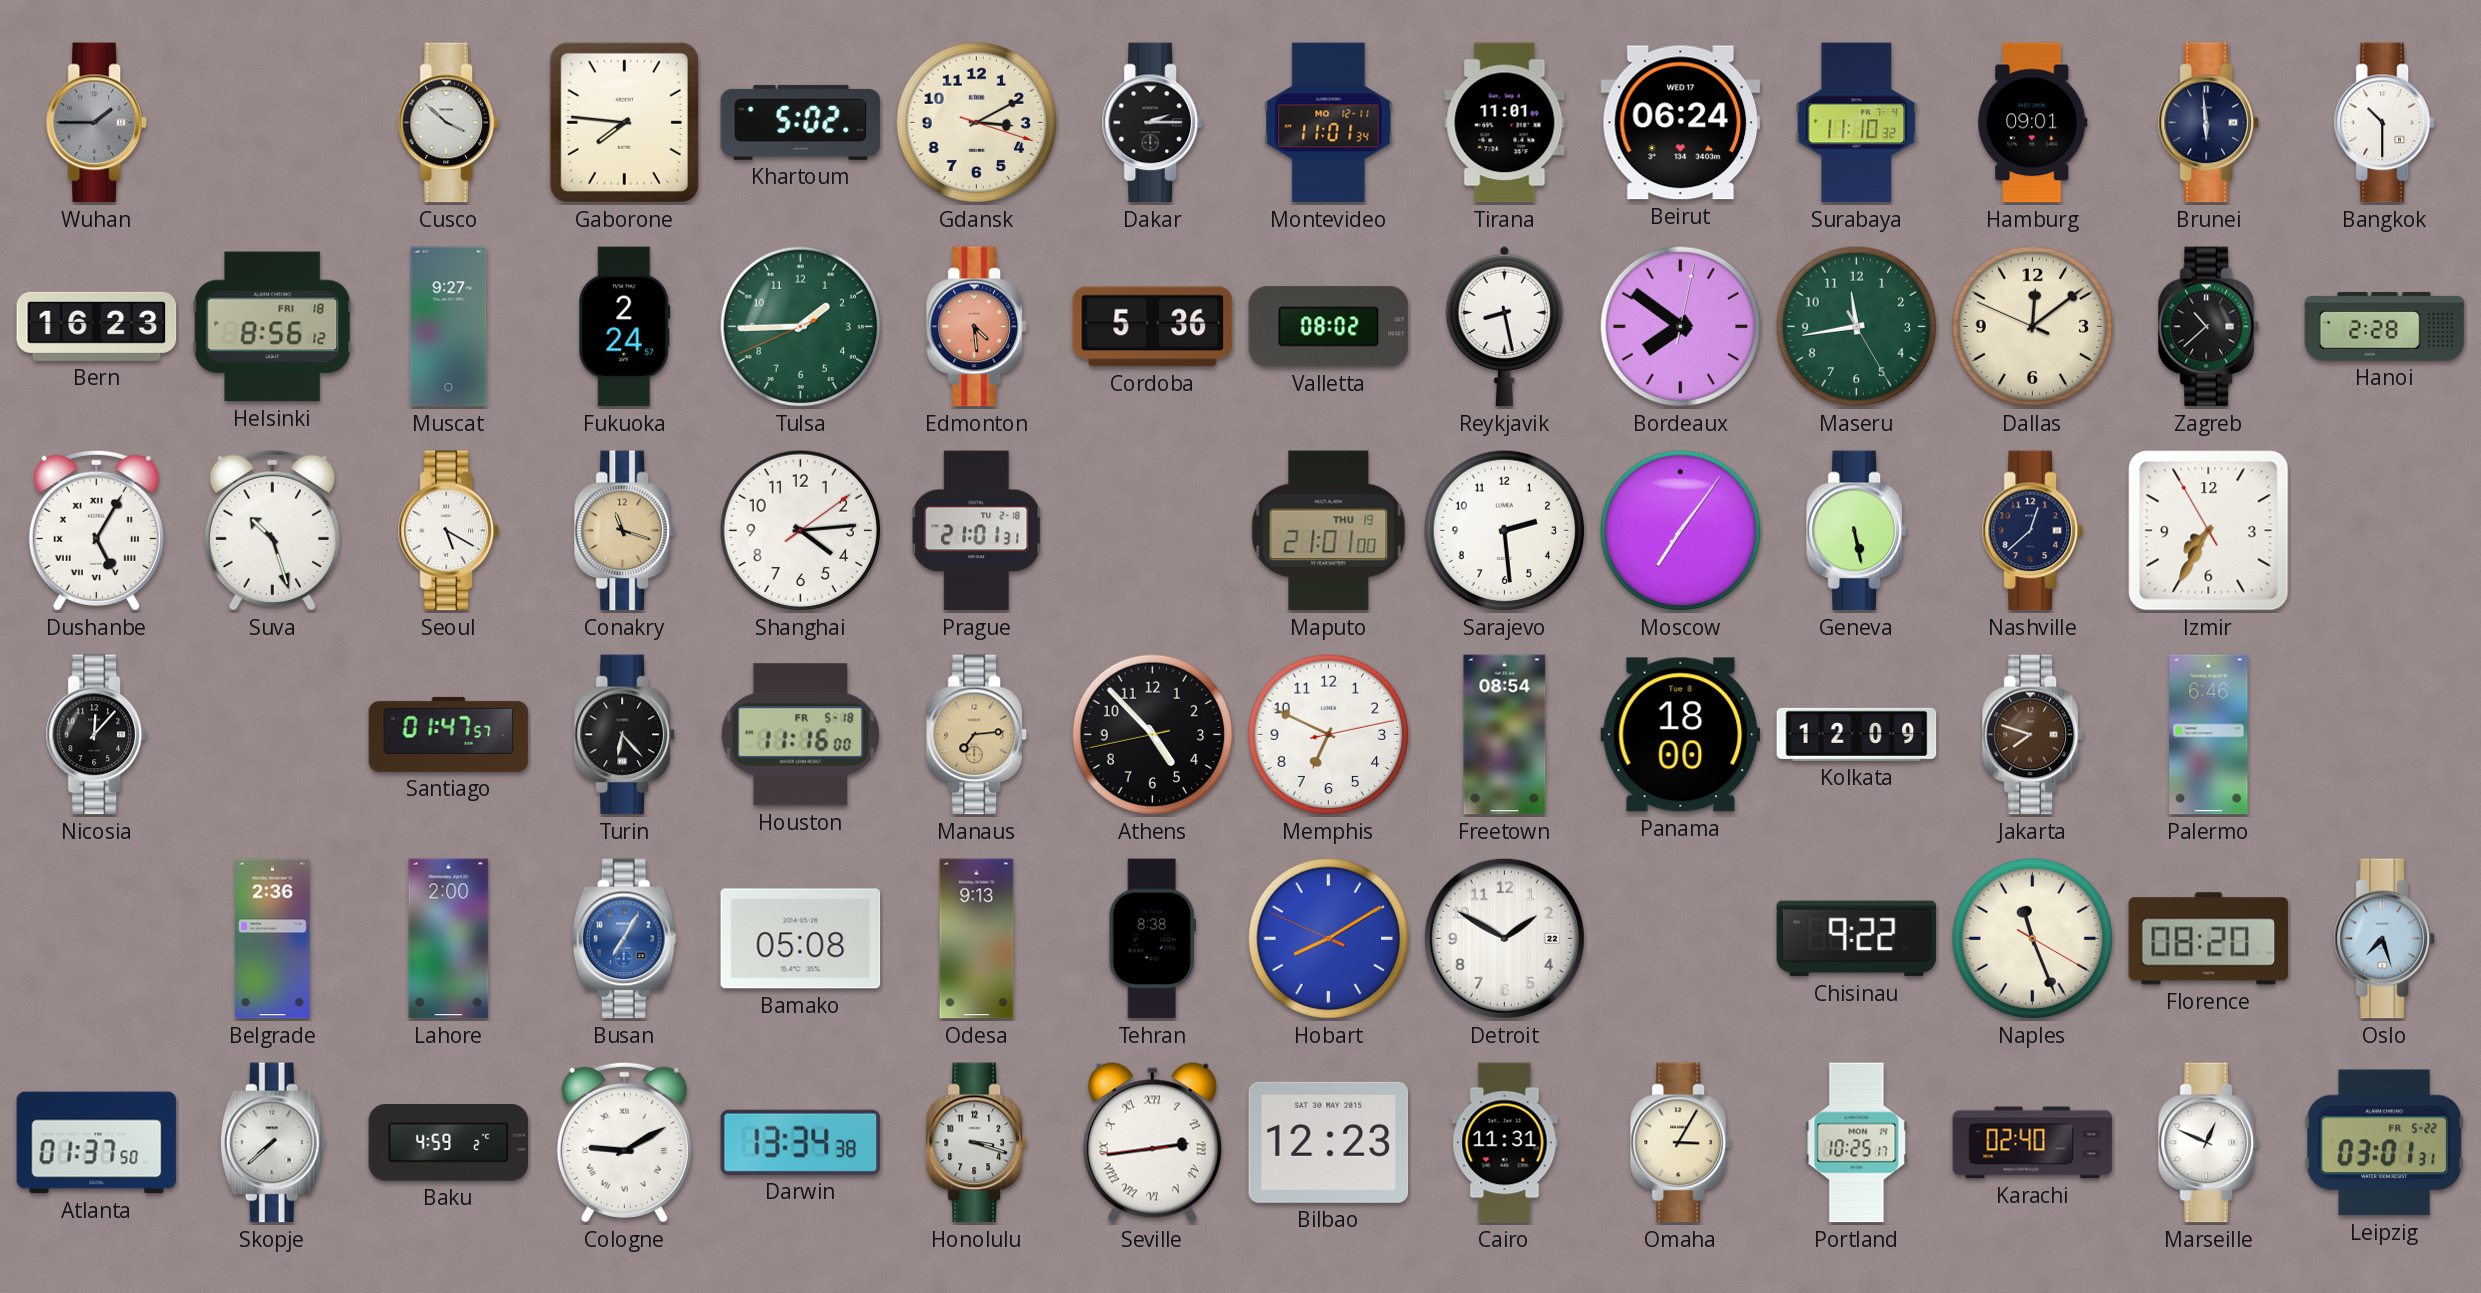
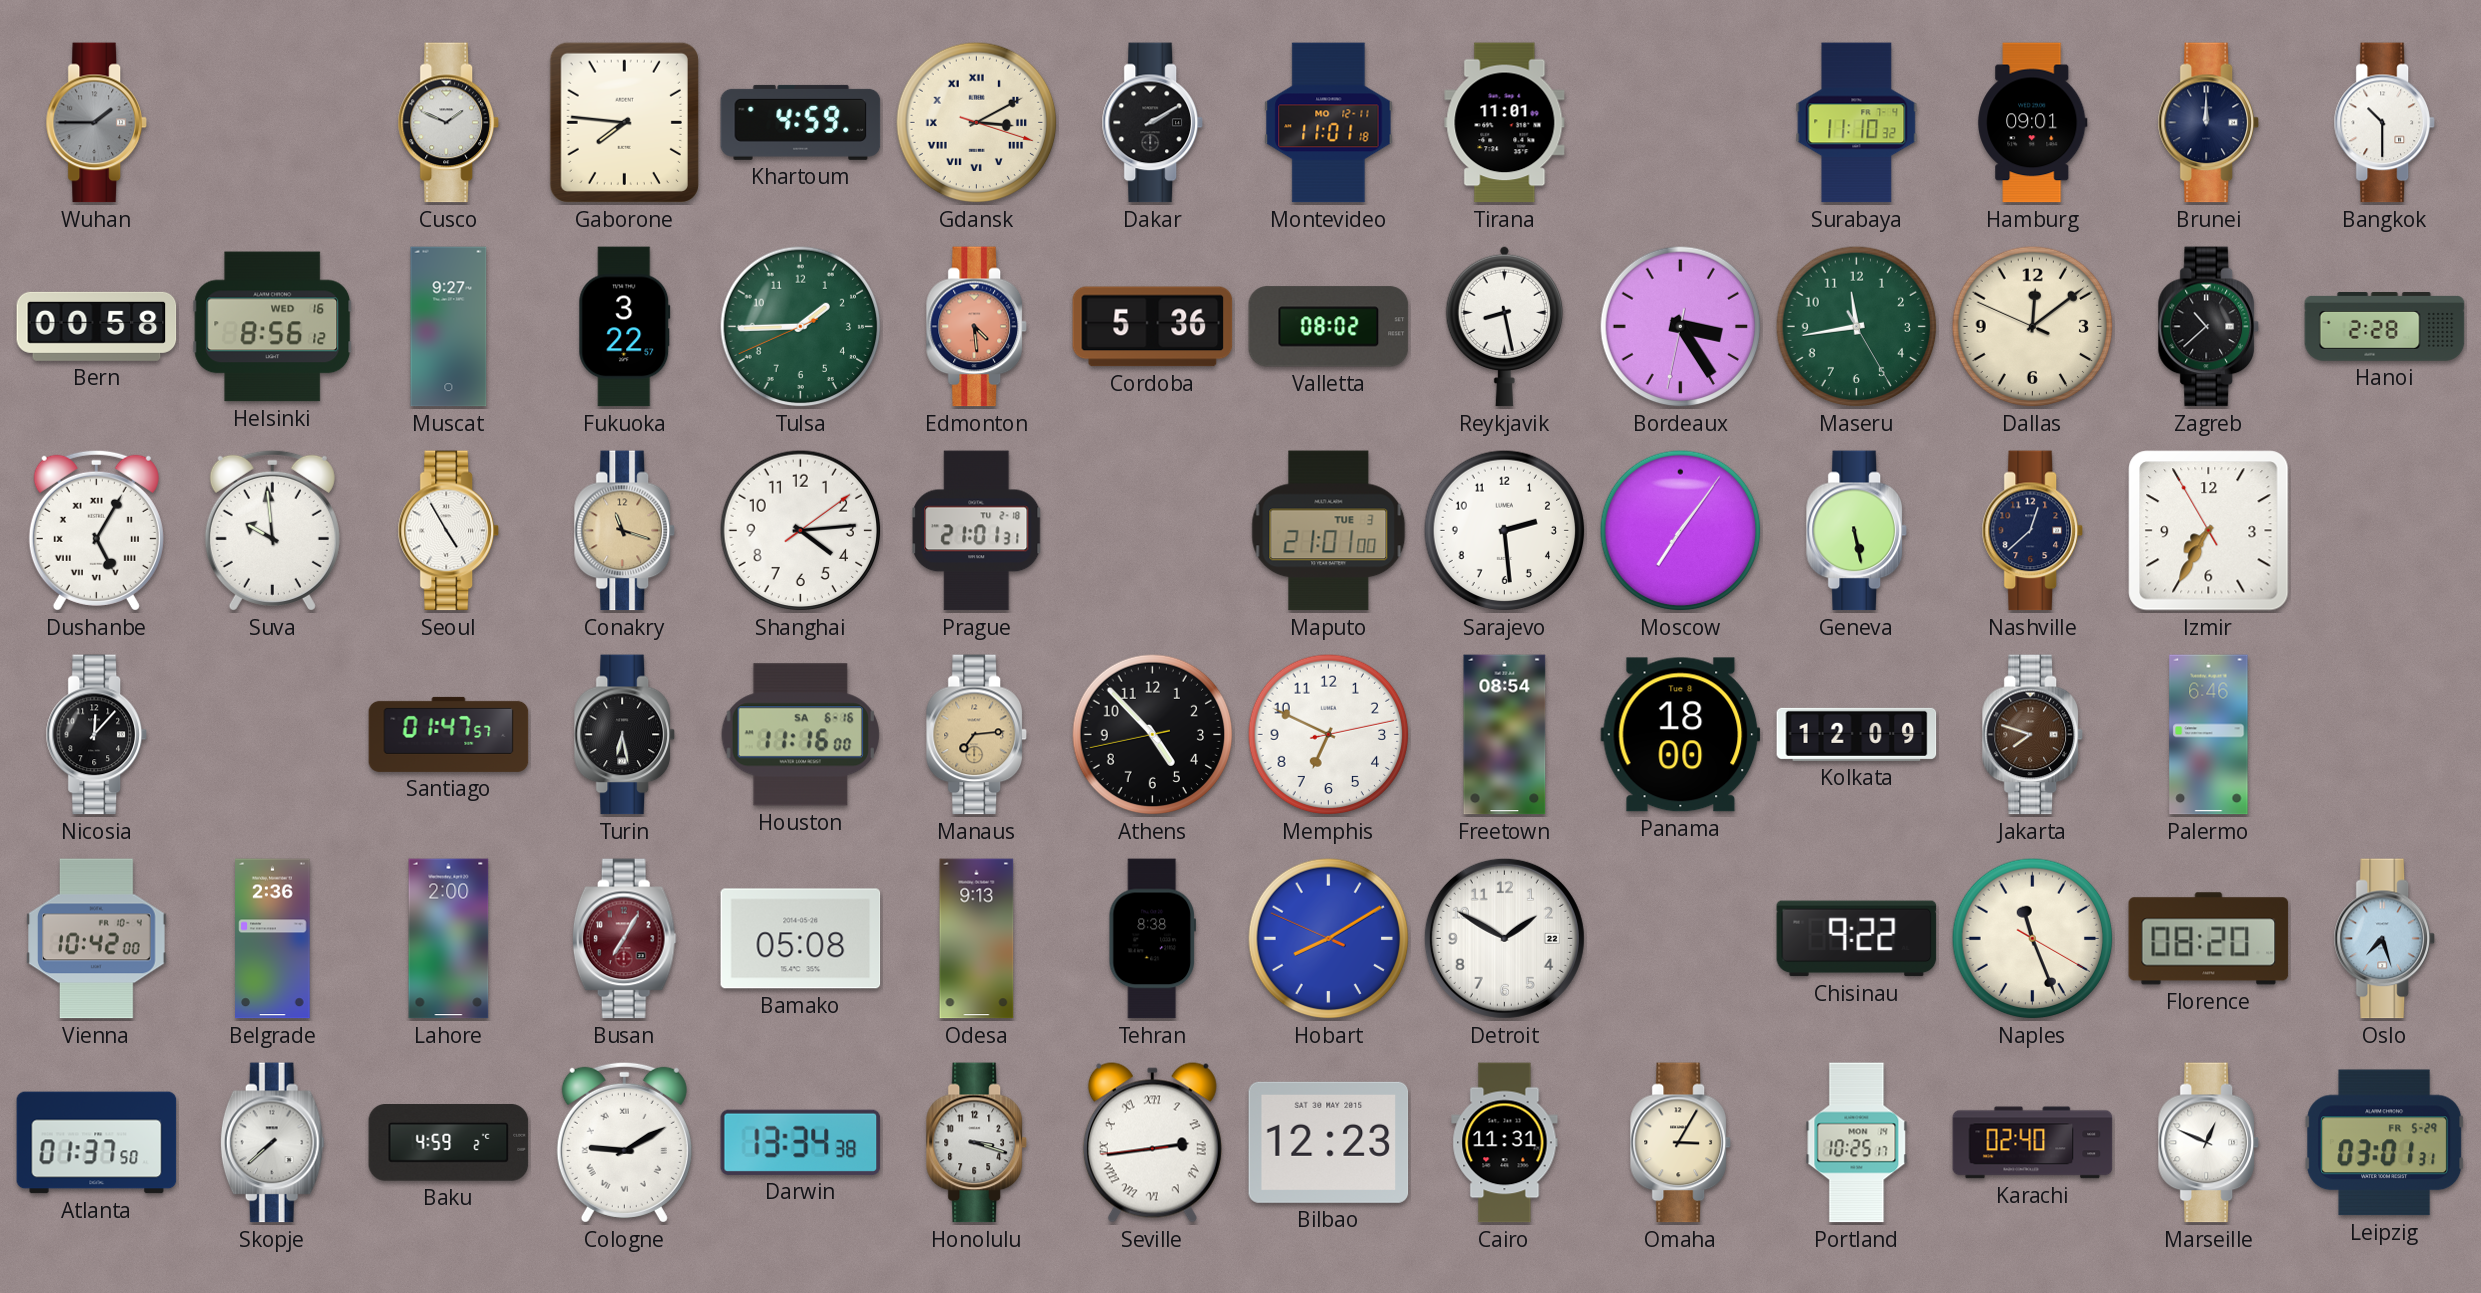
Cusco: 3:52 -> 1:49
Khartoum: 5:02 -> 4:59
Gdansk numerals: Arabic -> Roman
Dakar: 2:15 -> 2:10
Montevideo: 11:01:34 -> 11:01:18
Beirut: 06:24 -> none
Brunei: 5:59 -> 12:00
Bern: 16:23 -> 00:58
Helsinki date: FRI 18 -> WED 16
Fukuoka: 2:24 -> 3:22
Bordeaux: 7:51 -> 3:24
Suva: 10:27 -> 9:59
Seoul: 5:20 -> 4:55
Maputo date: THU 19 -> TUE 3
Turin: 6:23 -> 6:28
Houston date: FR 5-18 -> SA 6-16
Vienna: none -> 10:42
Busan dial: blue -> burgundy
Leipzig date: FR 5-22 -> FR 5-29
